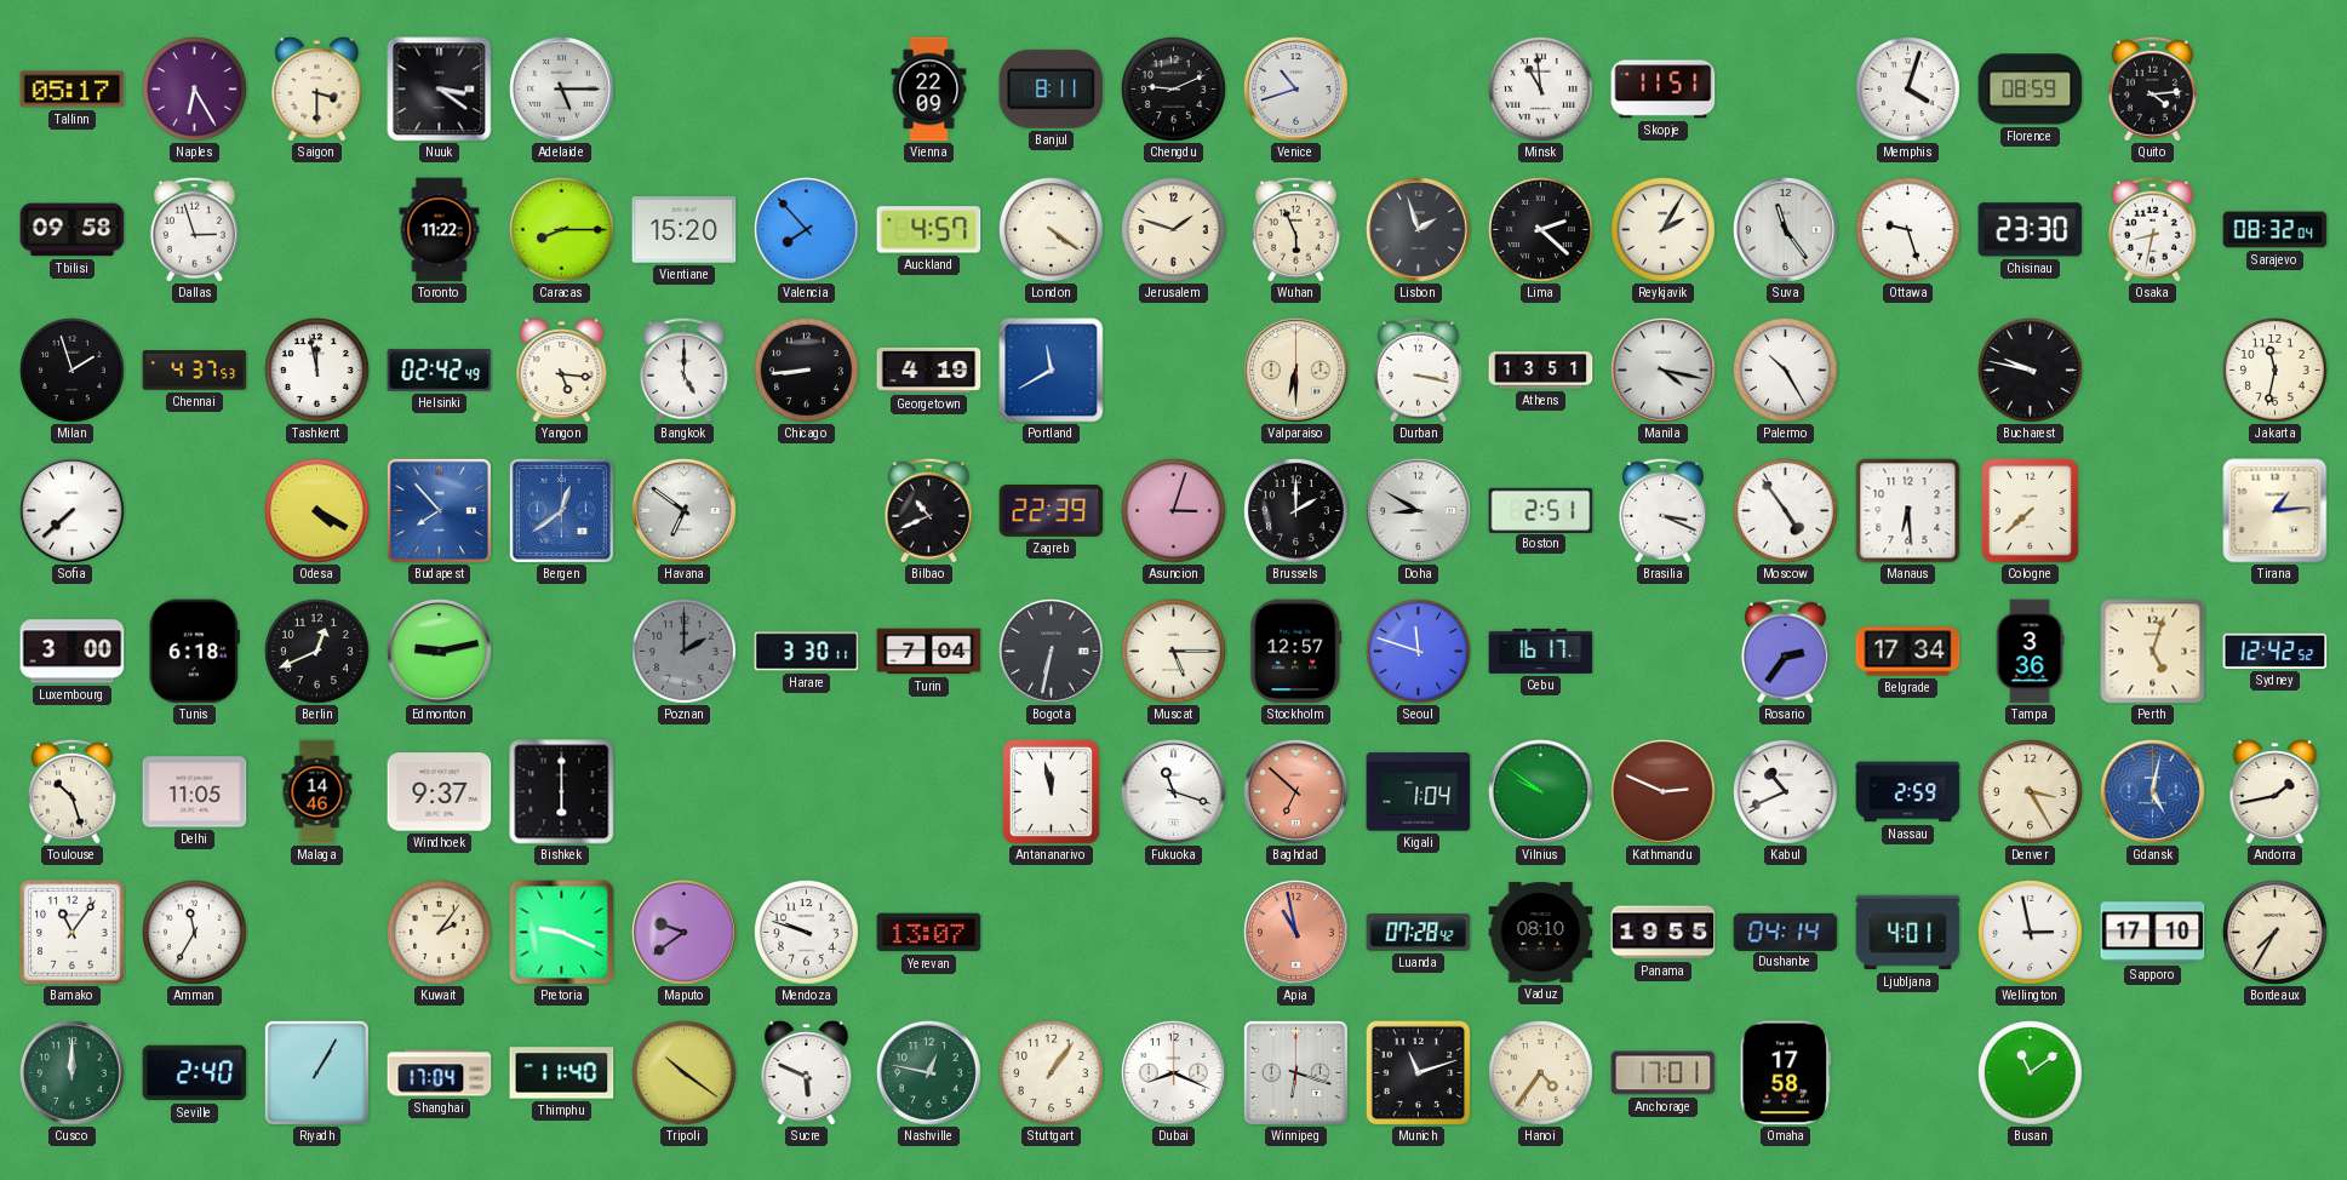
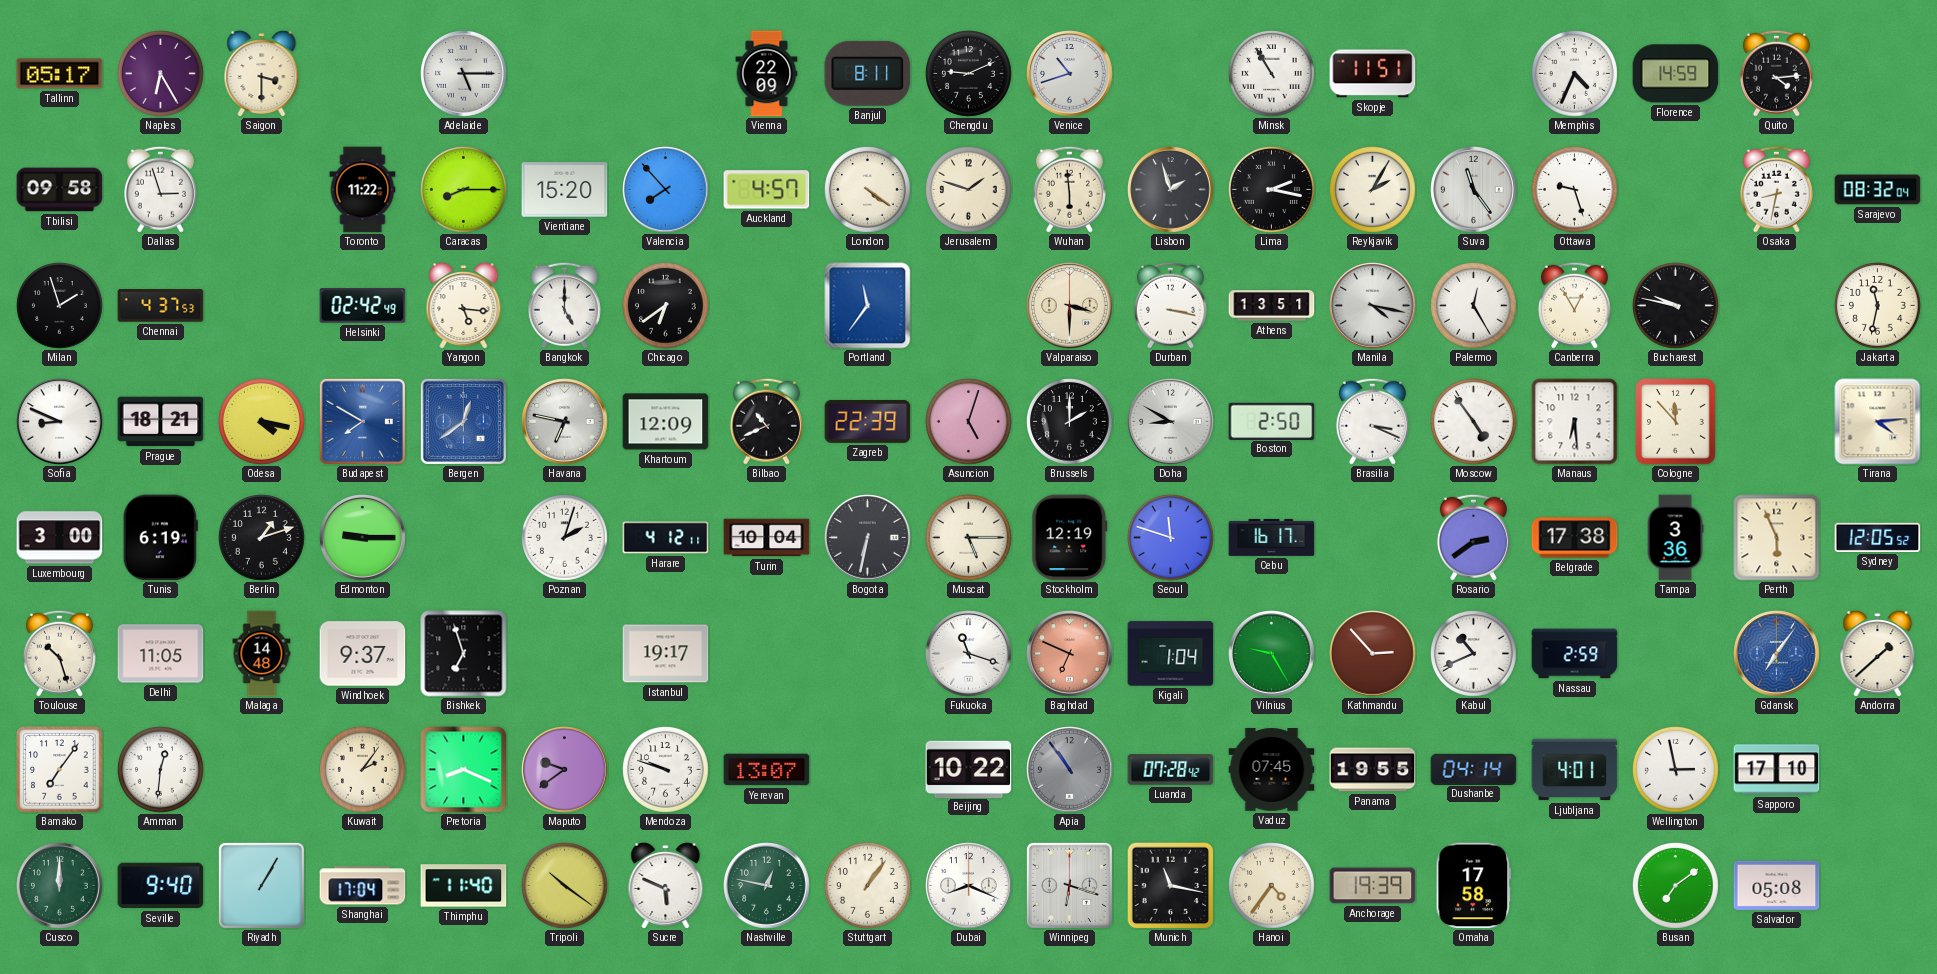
Nuuk: 3:21 -> none
Minsk: 10:59 -> 10:55
Memphis: 4:03 -> 4:34
Florence: 08:59 -> 14:59
Wuhan: 5:56 -> 5:59
Lima: 2:22 -> 2:17
Chisinau: 23:30 -> none
Tashkent: 11:58 -> none
Chicago: 8:44 -> 6:39
Georgetown: 4:19 -> none
Portland: 11:40 -> 11:36
Valparaiso: 6:30 -> 3:30
Palermo: 10:25 -> 12:25
Canberra: none -> 12:55
Sofia: 7:38 -> 8:49
Prague: none -> 18:21
Odesa: 4:20 -> 4:17
Budapest: 7:53 -> 7:50
Havana: 6:51 -> 6:47
Khartoum: none -> 12:09
Asuncion: 3:03 -> 5:03
Boston: 2:51 -> 2:50
Cologne: 7:38 -> 11:53
Tirana: 1:14 -> 4:14
Tunis: 6:18 -> 6:19
Berlin: 12:41 -> 1:12
Edmonton: 9:13 -> 9:15
Poznan: 2:00 -> 2:03
Poznan dial: grey -> white
Harare: 3:30 -> 4:12
Turin: 7:04 -> 10:04
Stockholm: 12:57 -> 12:19
Rosario: 2:36 -> 2:39
Belgrade: 17:34 -> 17:38
Perth: 5:03 -> 5:56
Sydney: 12:42 -> 12:05
Malaga: 14:46 -> 14:48
Bishkek: 6:00 -> 6:57
Istanbul: none -> 19:17
Antananarivo: 11:58 -> none
Baghdad: 6:52 -> 6:49
Vilnius: 9:51 -> 9:25
Kathmandu: 2:49 -> 2:53
Denver: 3:25 -> none
Gdansk: 5:02 -> 7:06
Andorra: 1:43 -> 1:38
Bamako: 11:06 -> 7:06
Amman: 11:35 -> 12:31
Pretoria: 9:19 -> 8:19
Beijing: none -> 10:22
Apia: 10:58 -> 10:54
Apia dial: salmon -> grey
Vaduz: 08:10 -> 07:45
Bordeaux: 7:35 -> none
Seville: 2:40 -> 9:40
Munich: 11:12 -> 11:17
Anchorage: 17:01 -> 19:39
Busan: 11:09 -> 7:09
Salvador: none -> 05:08
